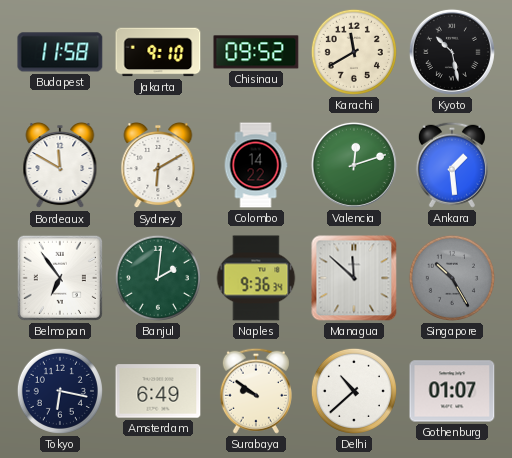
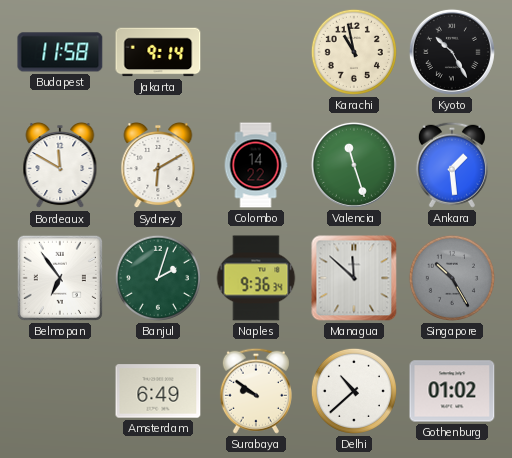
Jakarta: 9:10 -> 9:14
Chisinau: 09:52 -> none
Karachi: 11:40 -> 10:58
Kyoto: 10:28 -> 10:25
Valencia: 12:12 -> 11:27
Banjul: 2:01 -> 2:03
Tokyo: 6:17 -> none
Gothenburg: 01:07 -> 01:02
